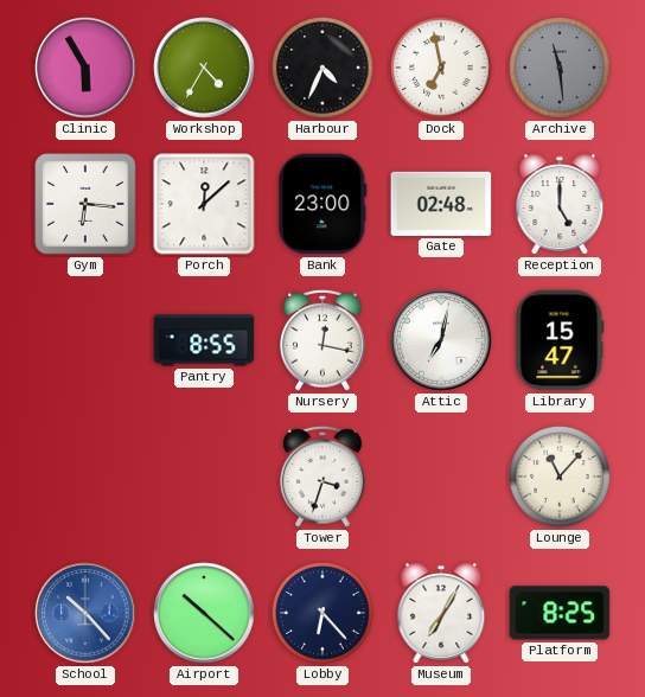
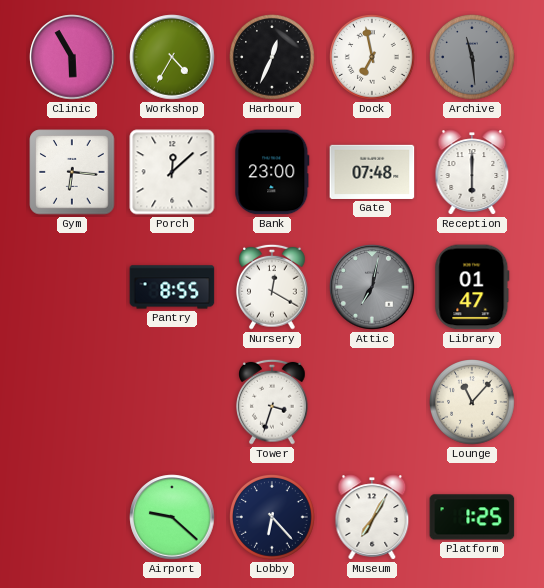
Harbour: 4:34 -> 12:34
Gate: 02:48 -> 07:48
Reception: 5:00 -> 6:00
Nursery: 12:17 -> 12:20
Attic dial: white -> grey
Library: 15:47 -> 01:47
School: 10:23 -> none
Airport: 10:22 -> 9:22
Platform: 8:25 -> 1:25
